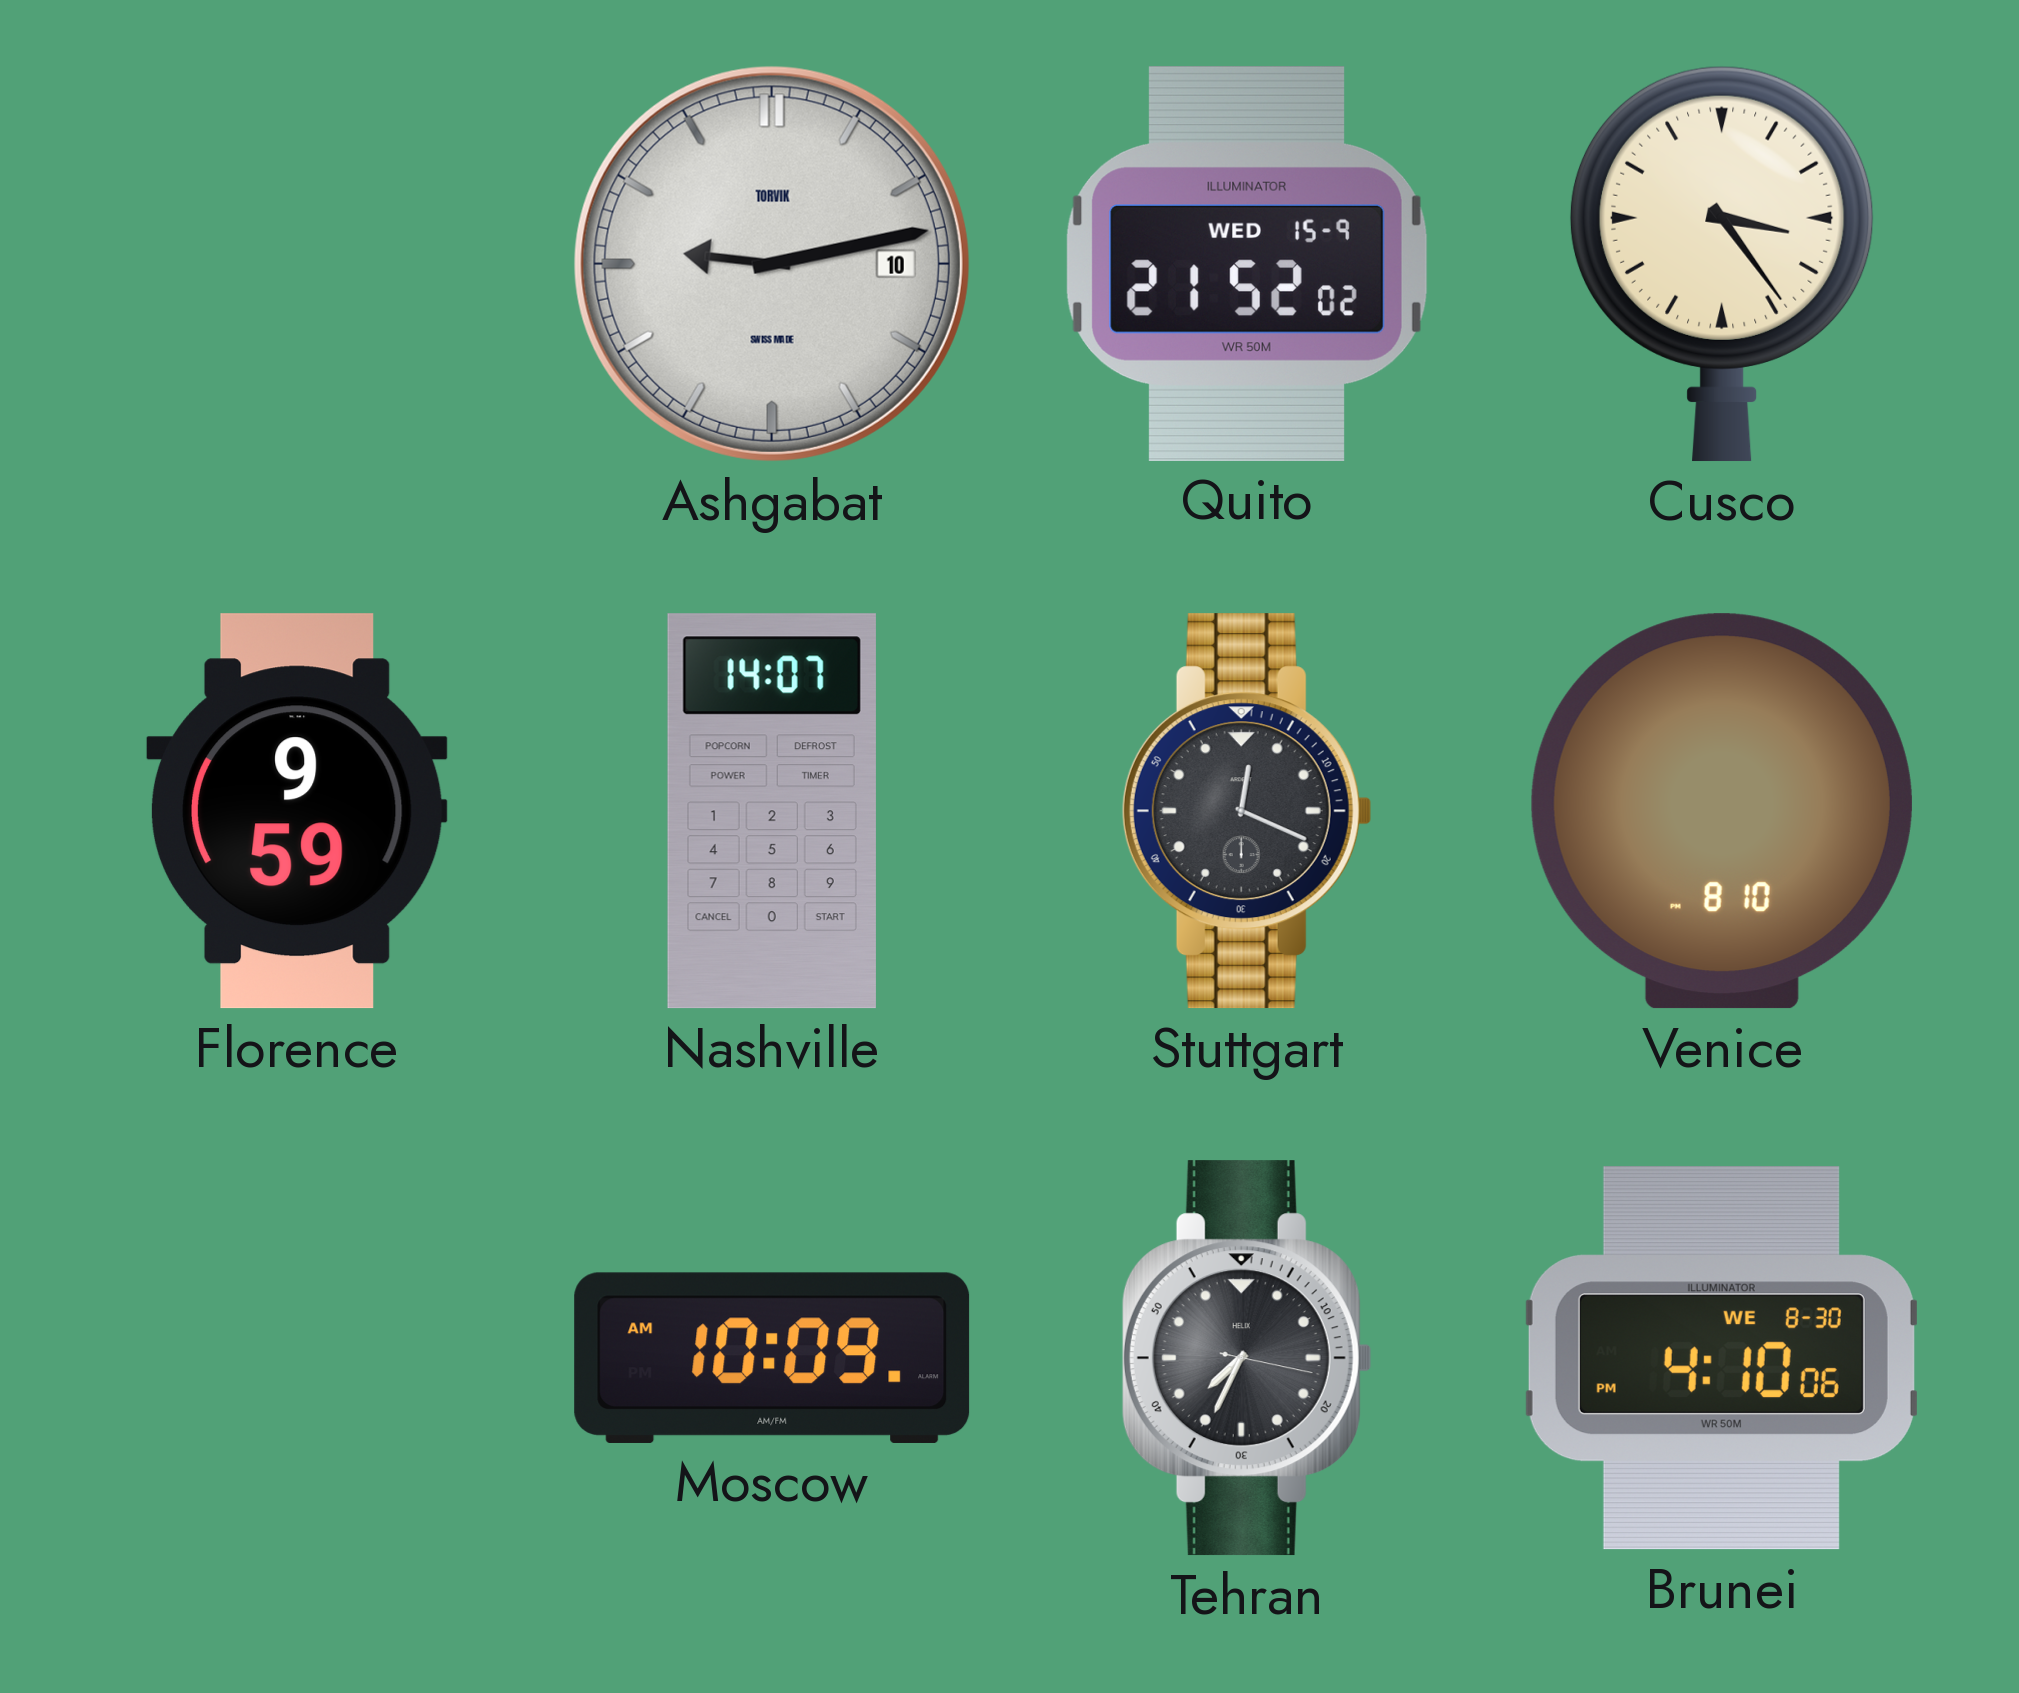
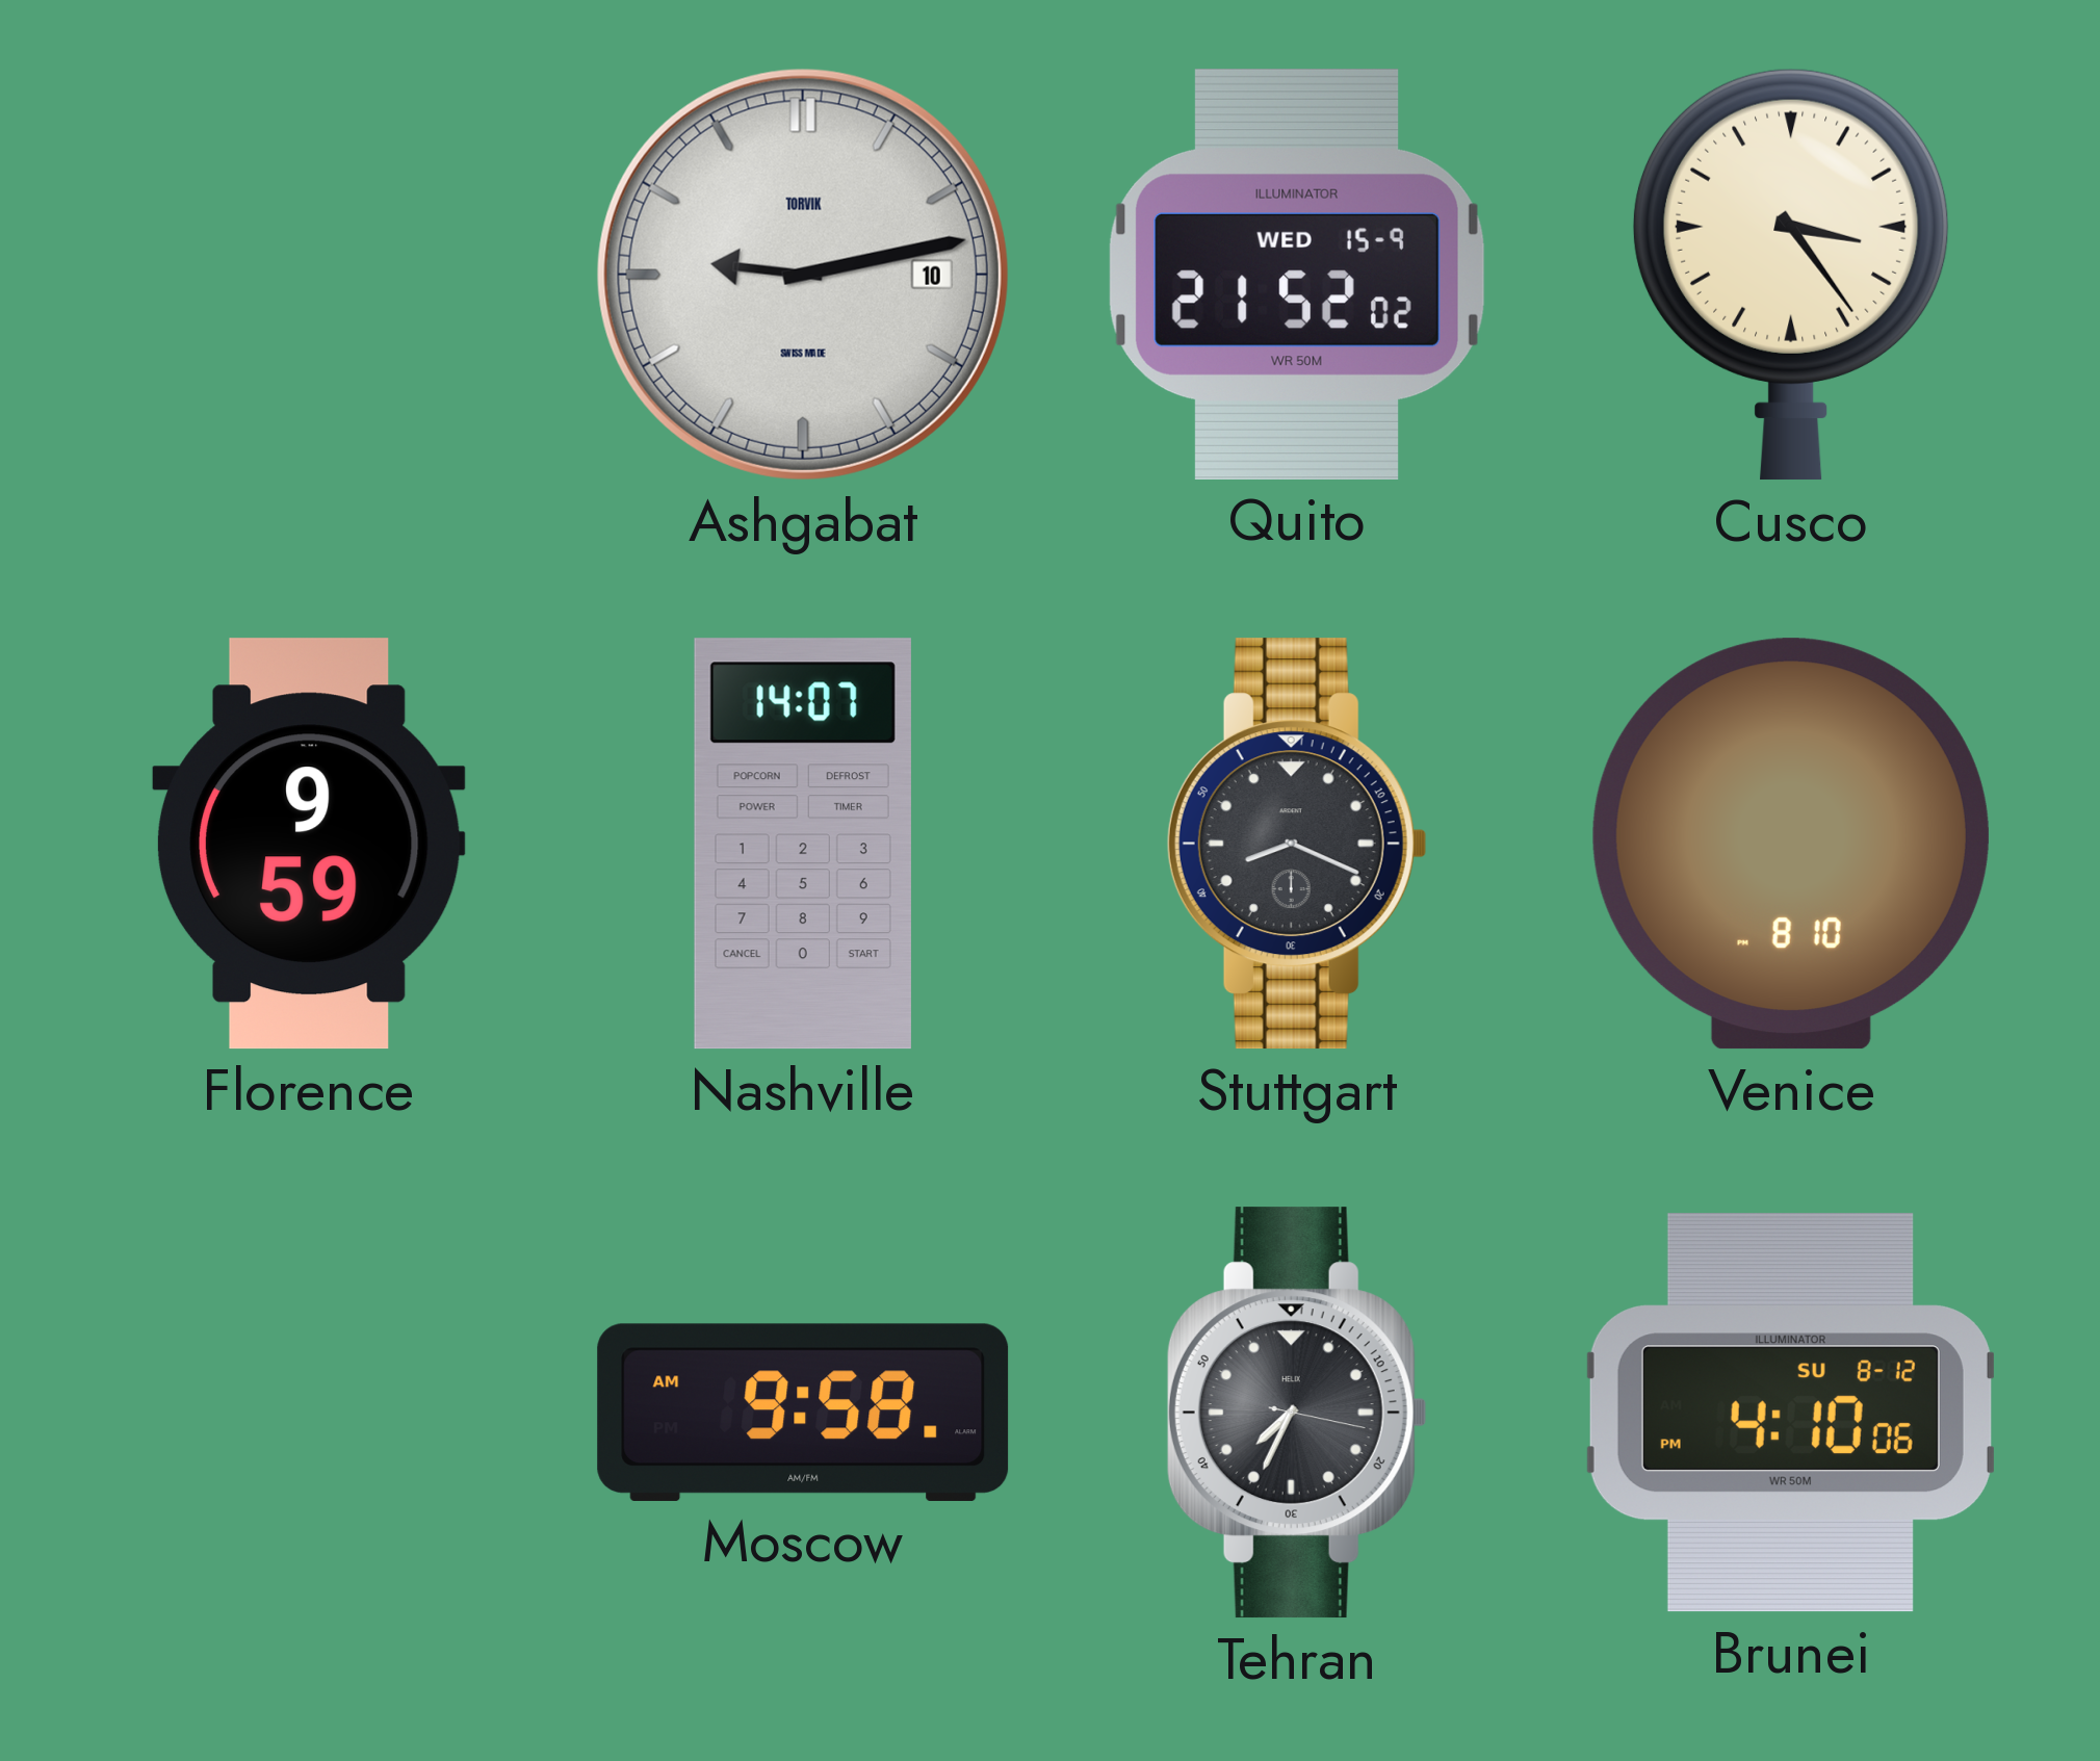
Stuttgart: 12:19 -> 8:19
Moscow: 10:09 -> 9:58
Brunei date: WE 8-30 -> SU 8-12
